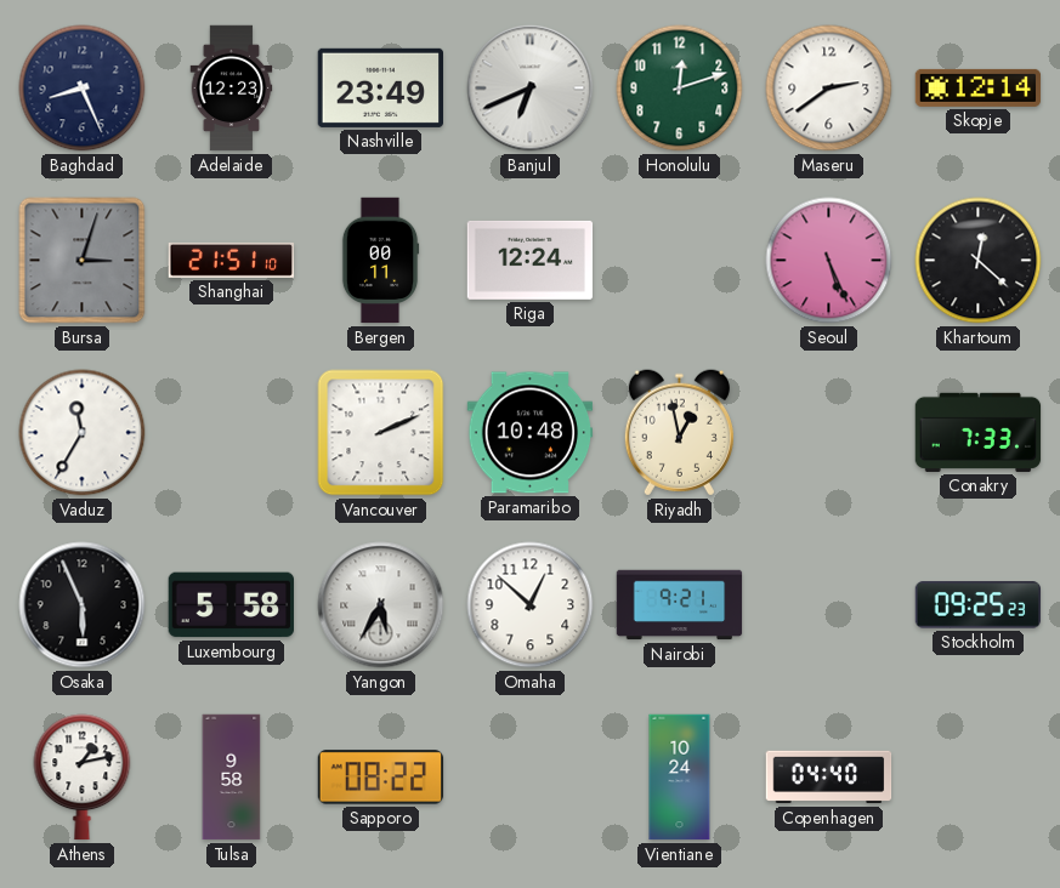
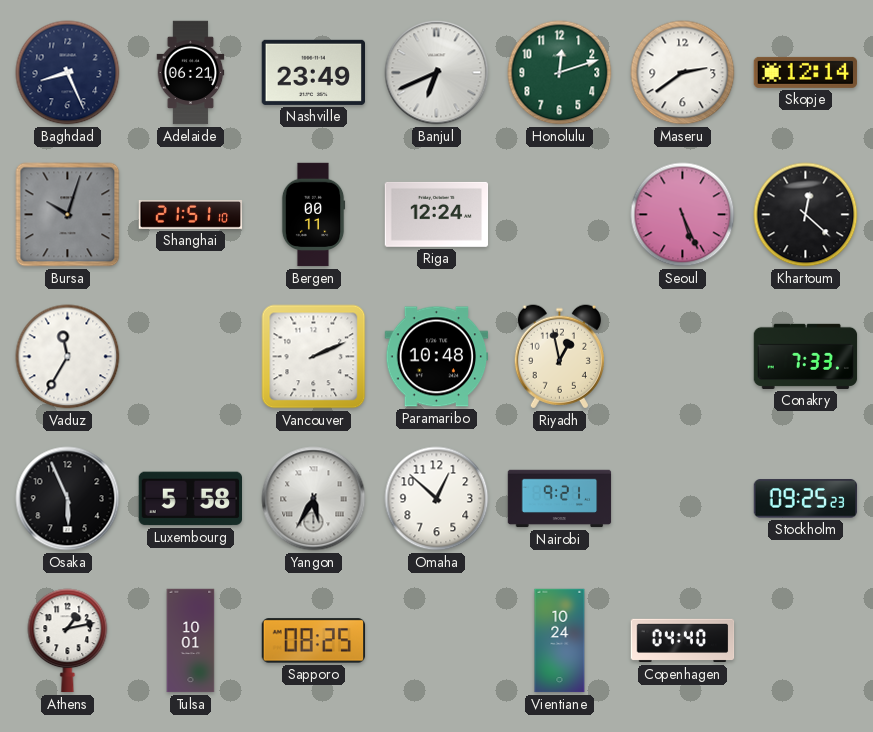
Adelaide: 12:23 -> 06:21
Bursa: 3:03 -> 10:03
Tulsa: 9:58 -> 10:01
Sapporo: 08:22 -> 08:25
